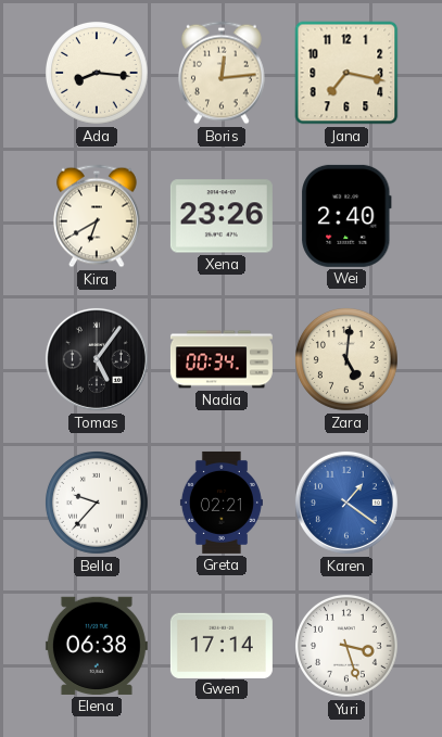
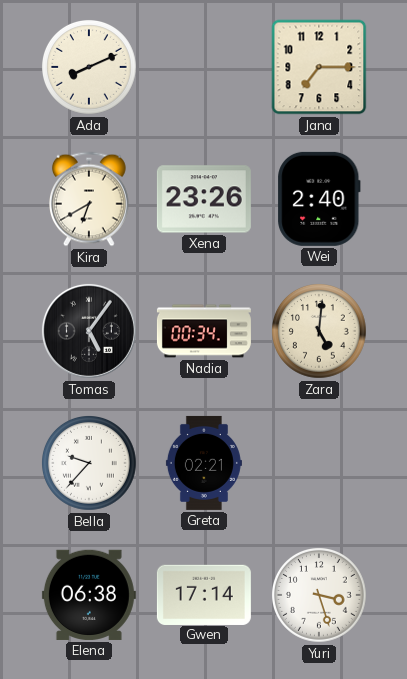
Ada: 8:16 -> 8:11
Boris: 12:14 -> none
Jana: 7:17 -> 7:15
Karen: 1:21 -> none
